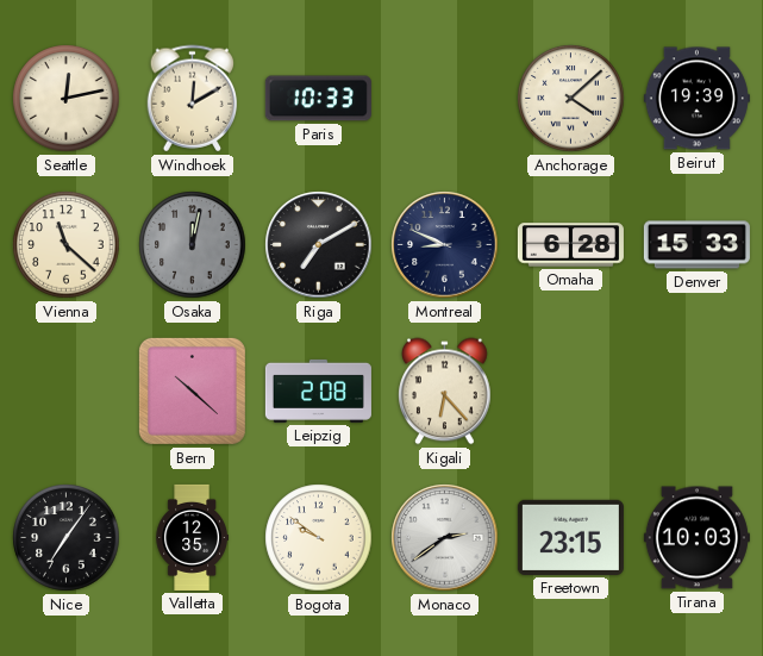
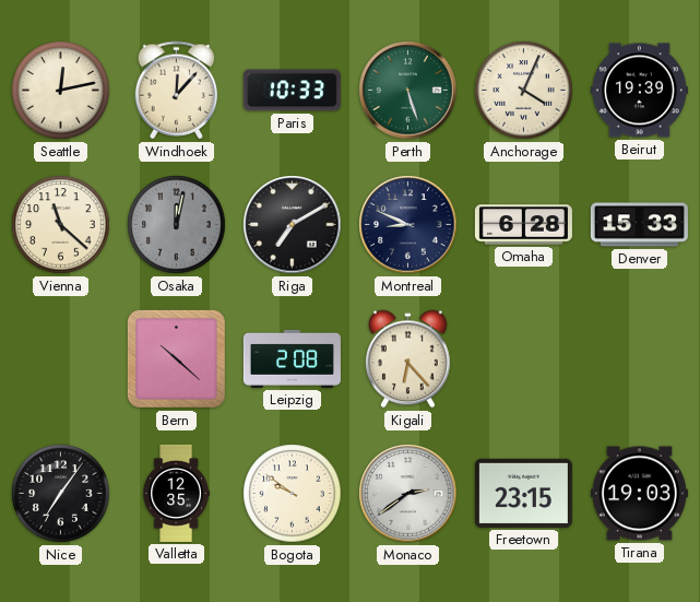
Windhoek: 12:10 -> 12:07
Perth: none -> 5:27
Anchorage: 4:08 -> 4:04
Tirana: 10:03 -> 19:03
